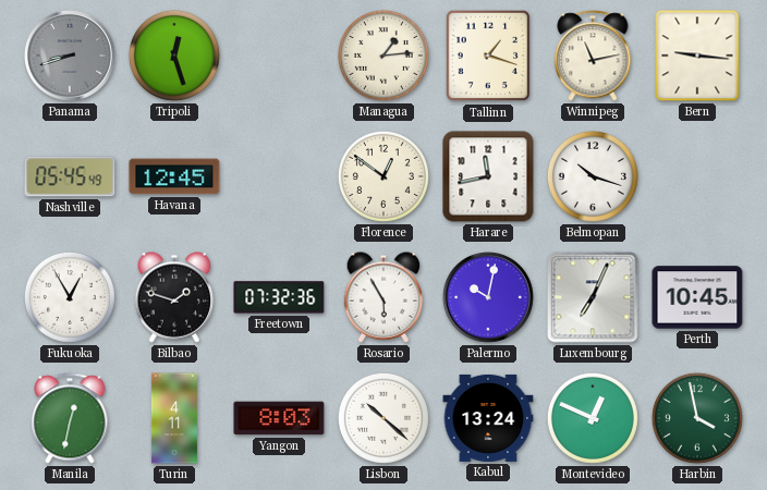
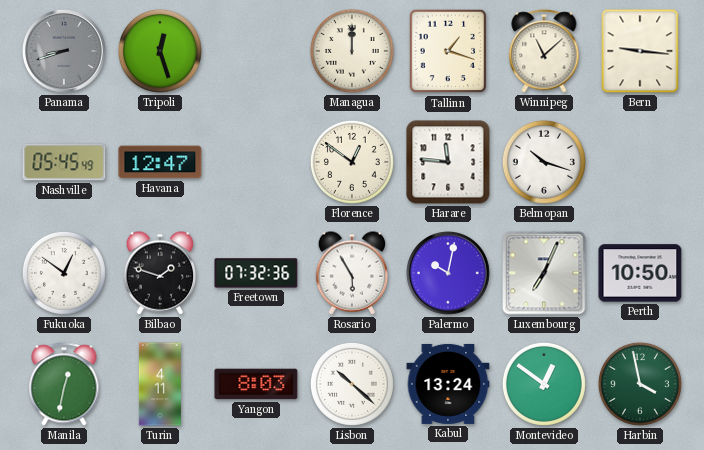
Managua: 1:14 -> 12:00
Winnipeg: 11:13 -> 11:08
Havana: 12:45 -> 12:47
Harare: 11:43 -> 11:46
Fukuoka: 12:55 -> 12:51
Perth: 10:45 -> 10:50
Montevideo: 12:49 -> 12:51
